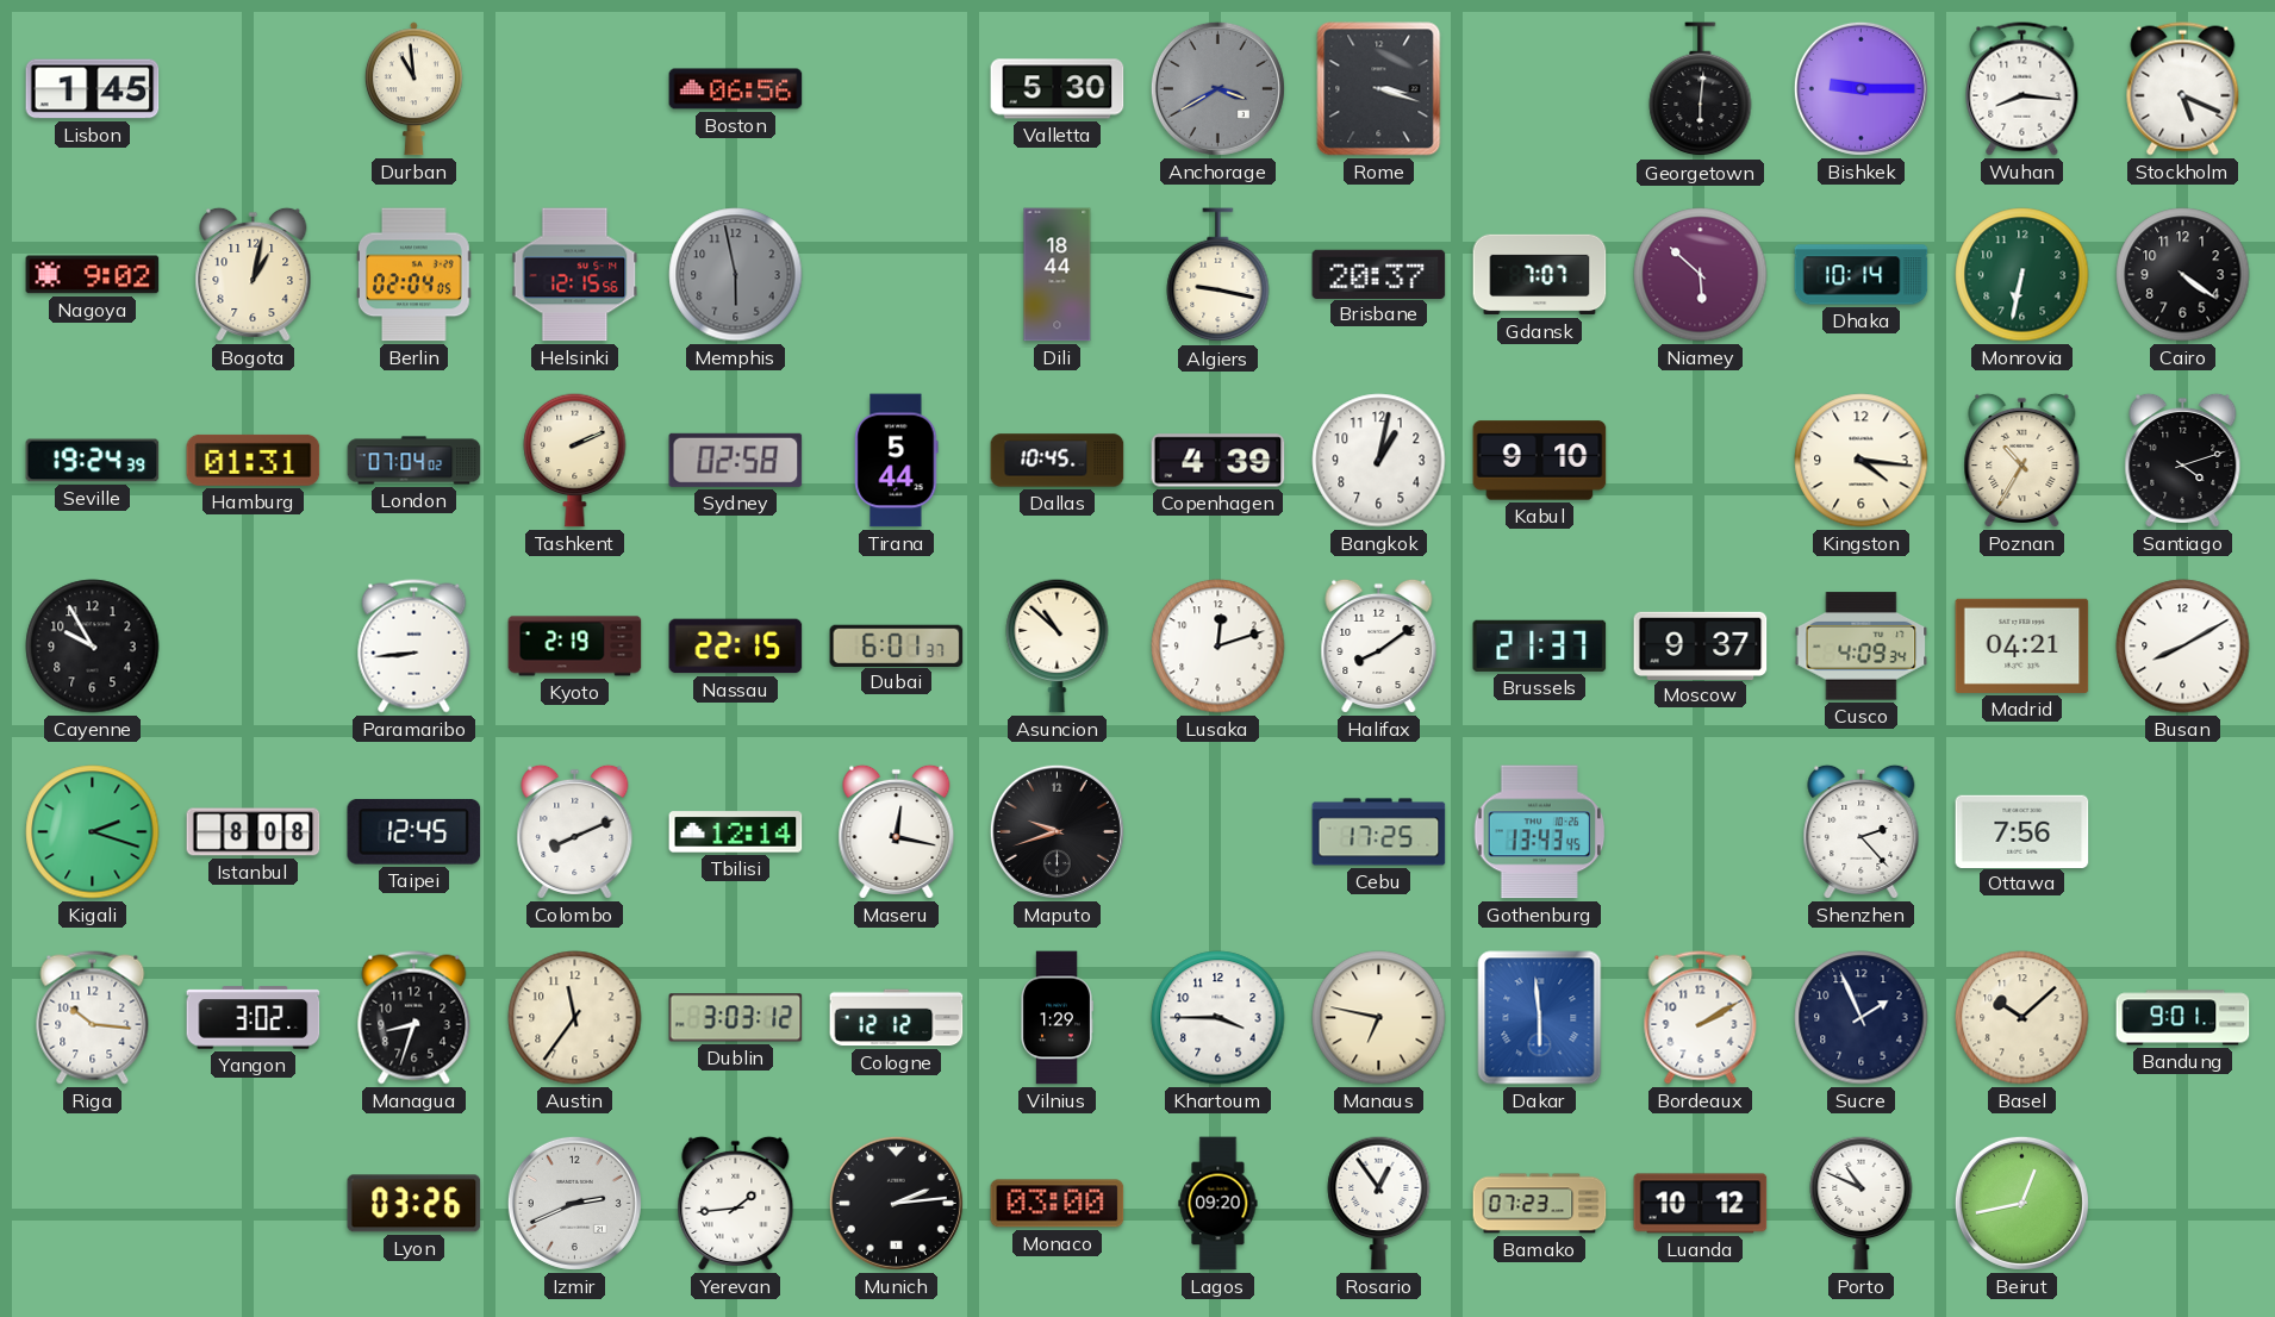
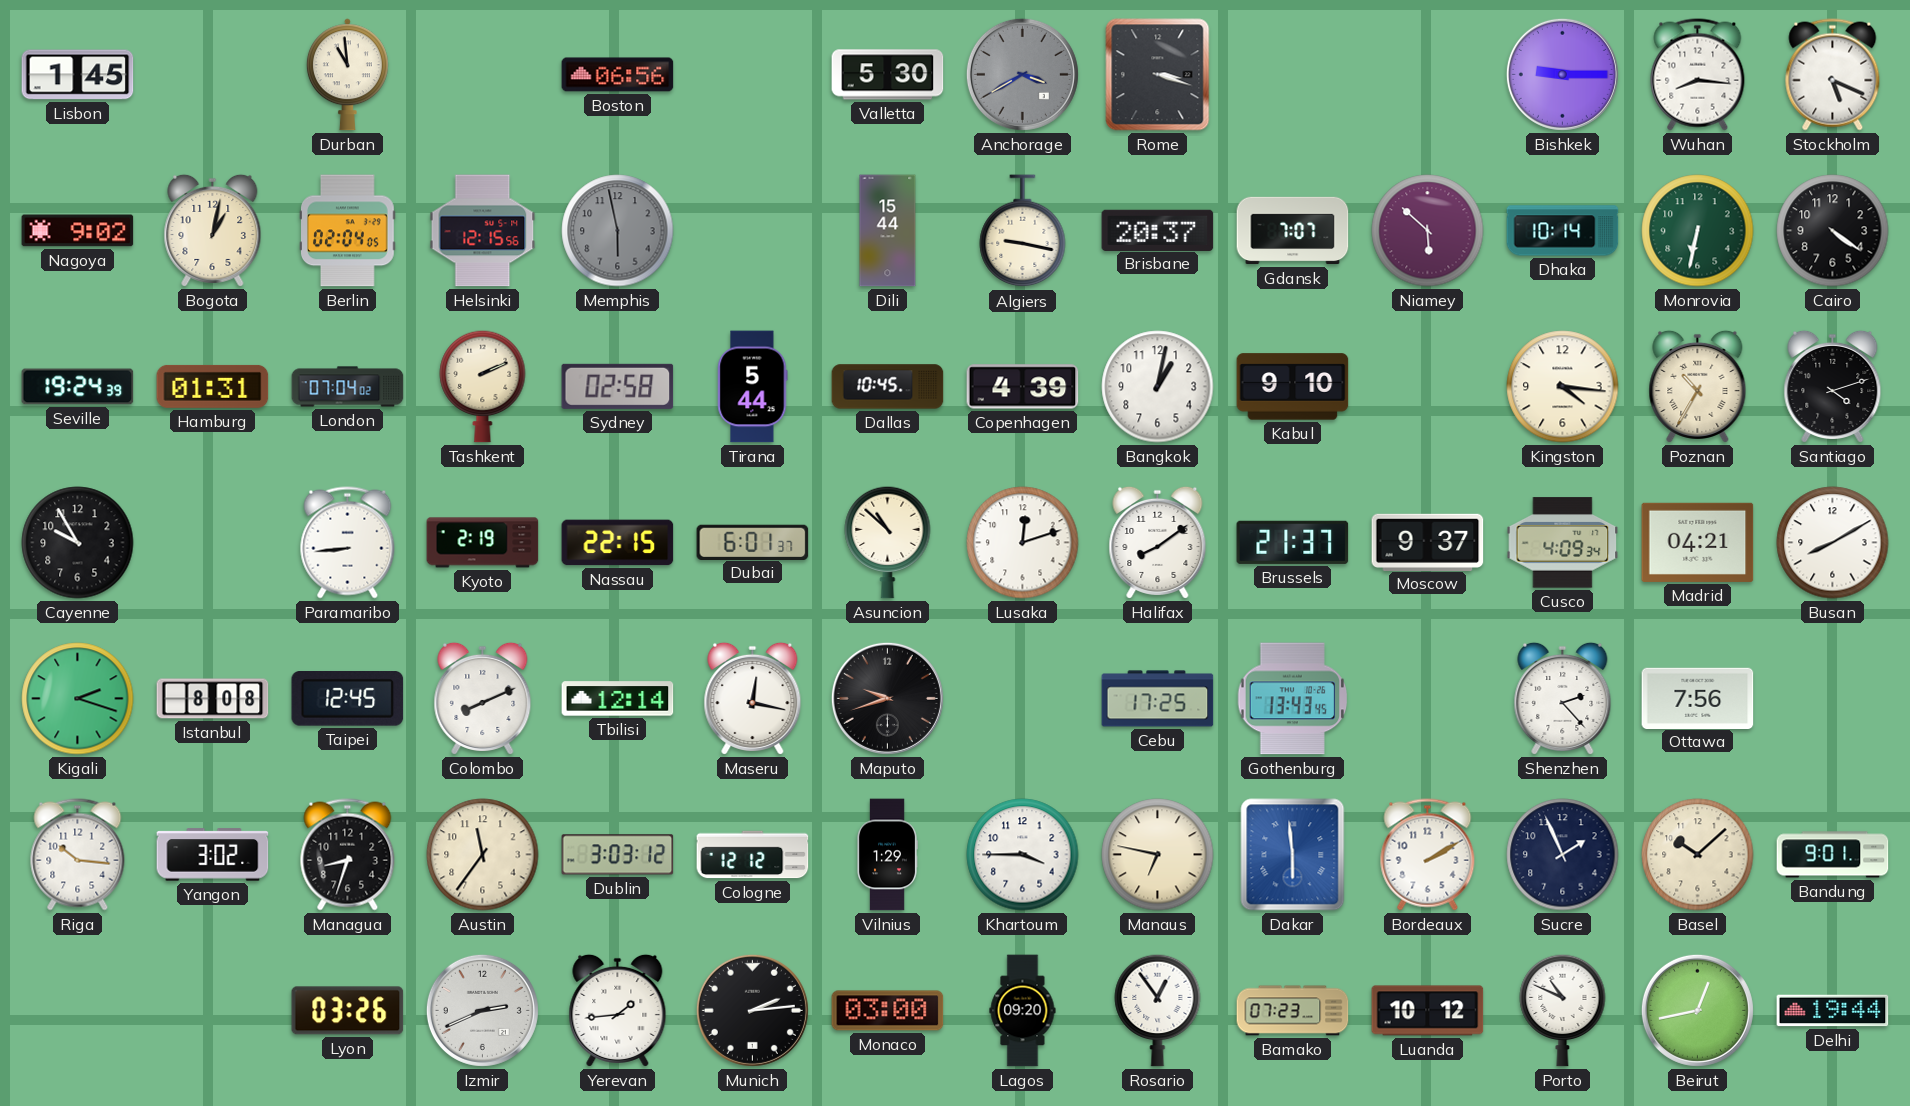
Georgetown: 6:01 -> none
Dili: 18:44 -> 15:44
Delhi: none -> 19:44
